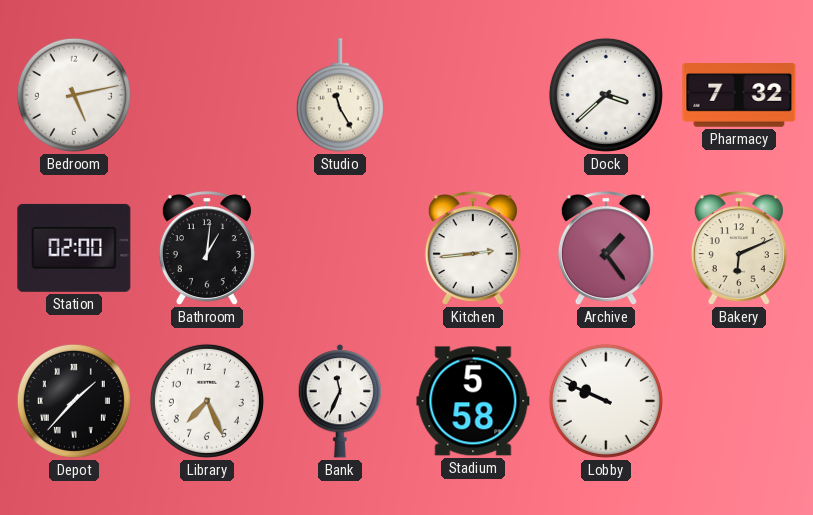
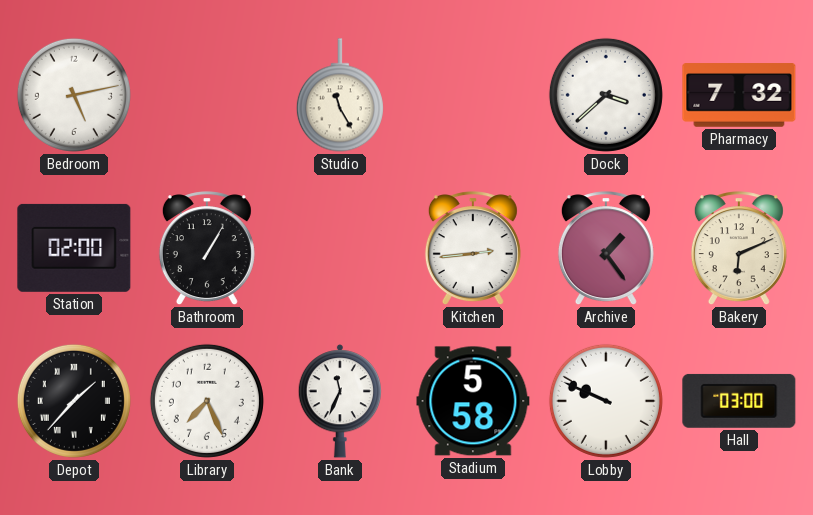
Bathroom: 1:01 -> 1:05
Hall: none -> 03:00
